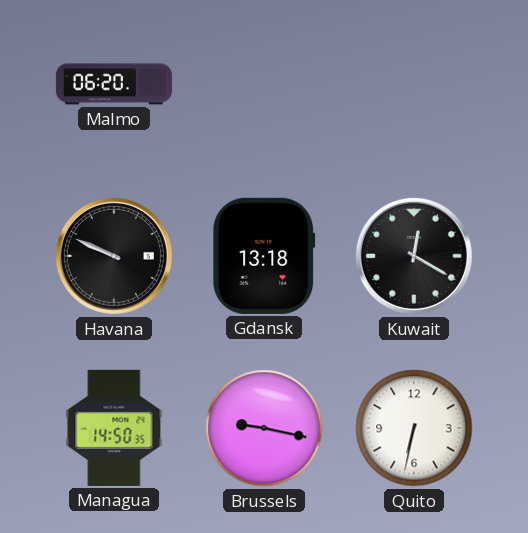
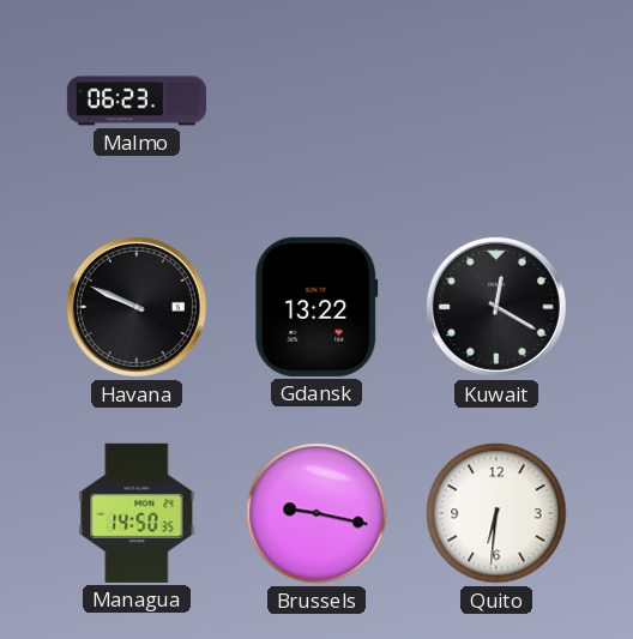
Malmo: 06:20 -> 06:23
Gdansk: 13:18 -> 13:22
Quito: 6:32 -> 6:31
